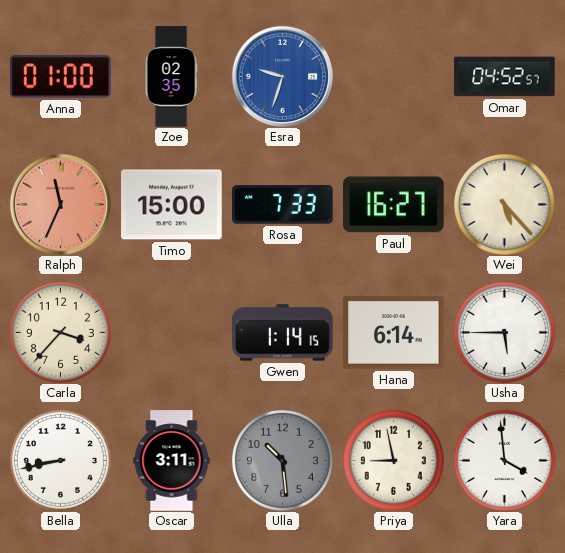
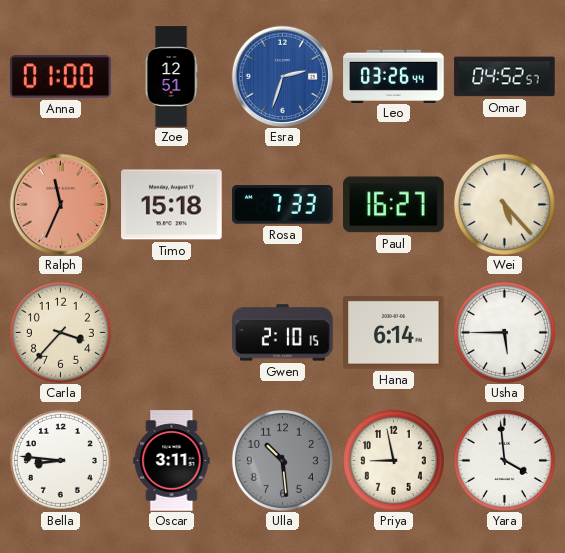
Zoe: 02:35 -> 12:51
Esra: 9:33 -> 2:33
Leo: none -> 03:26
Timo: 15:00 -> 15:18
Gwen: 1:14 -> 2:10
Bella: 8:43 -> 8:46
